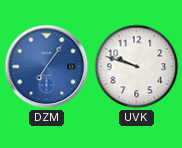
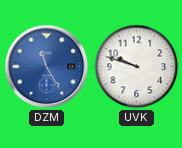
DZM: 7:06 -> 11:25
